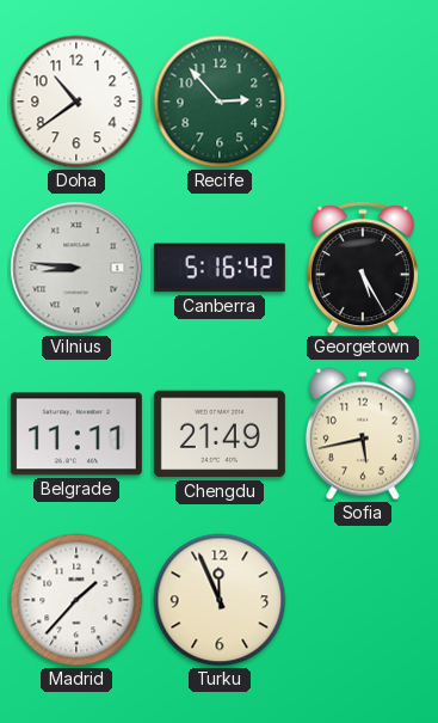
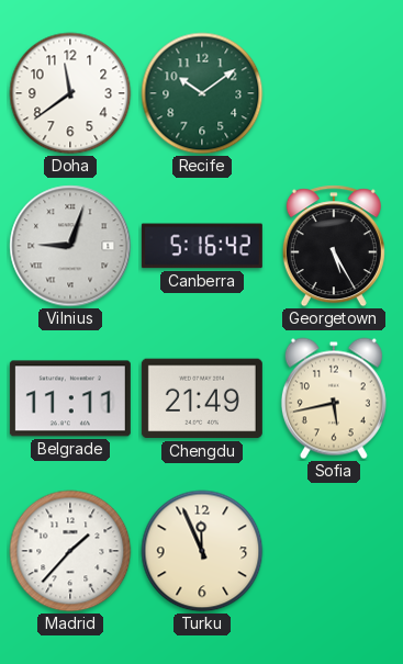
Doha: 10:39 -> 11:39
Recife: 2:53 -> 10:09
Vilnius: 8:46 -> 9:03
